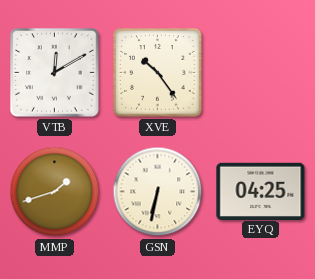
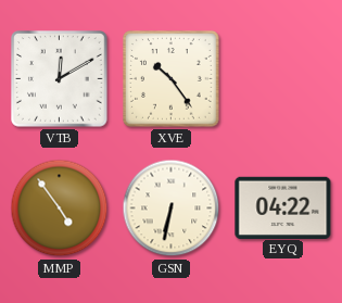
MMP: 1:42 -> 4:54
EYQ: 04:25 -> 04:22
